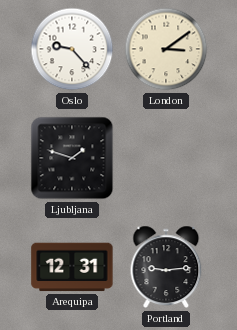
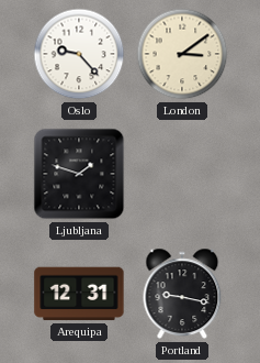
Portland: 9:14 -> 9:17
